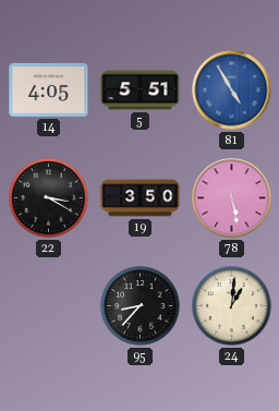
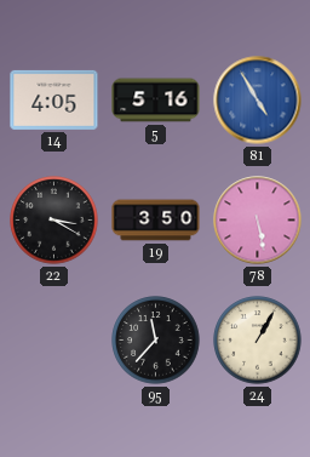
5: 5:51 -> 5:16
95: 8:37 -> 11:37
24: 1:01 -> 1:05
